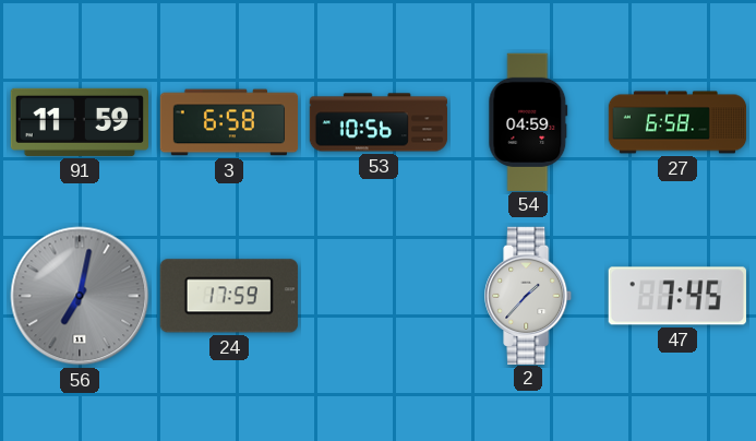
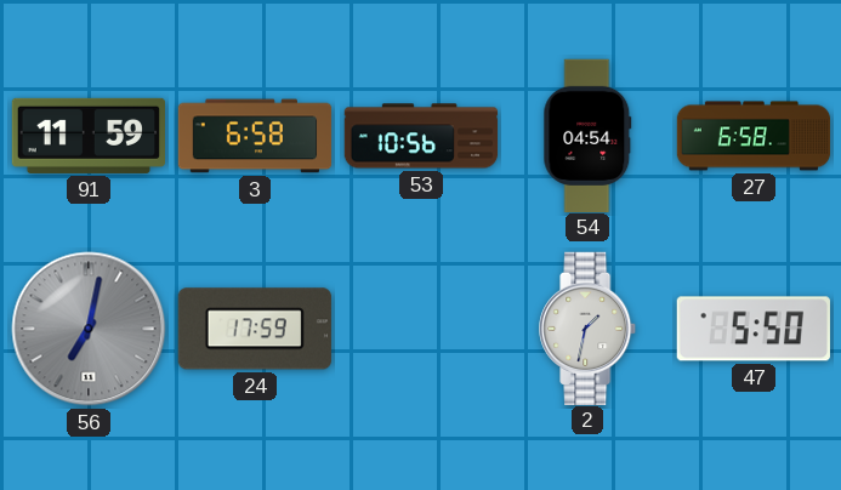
54: 04:59 -> 04:54
2: 1:37 -> 1:32
47: 7:45 -> 5:50
